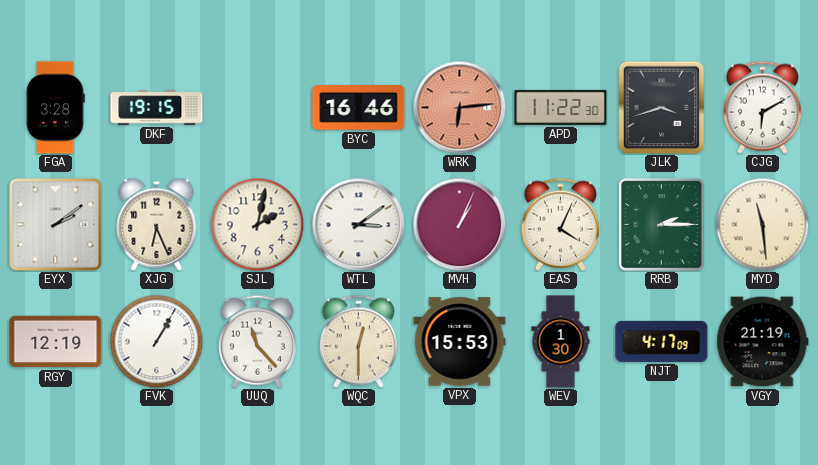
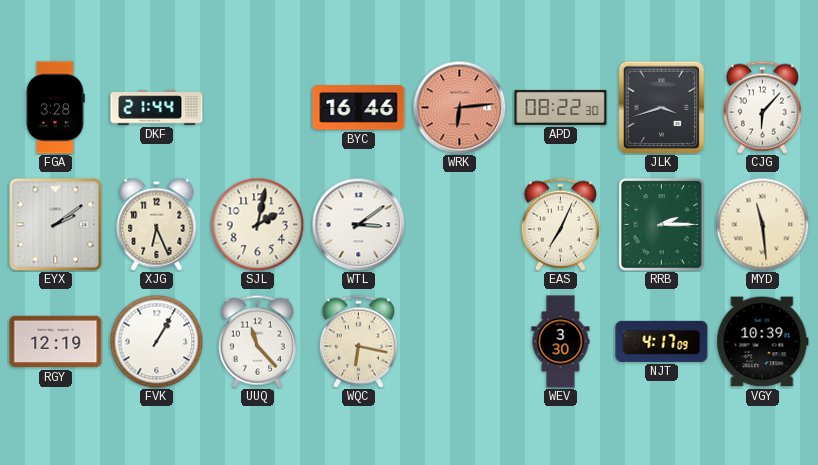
DKF: 19:15 -> 21:44
APD: 11:22 -> 08:22
CJG: 6:10 -> 6:07
MVH: 1:04 -> none
EAS: 4:04 -> 7:04
WQC: 12:30 -> 6:17
VPX: 15:53 -> none
WEV: 1:30 -> 3:30
VGY: 21:19 -> 10:39
